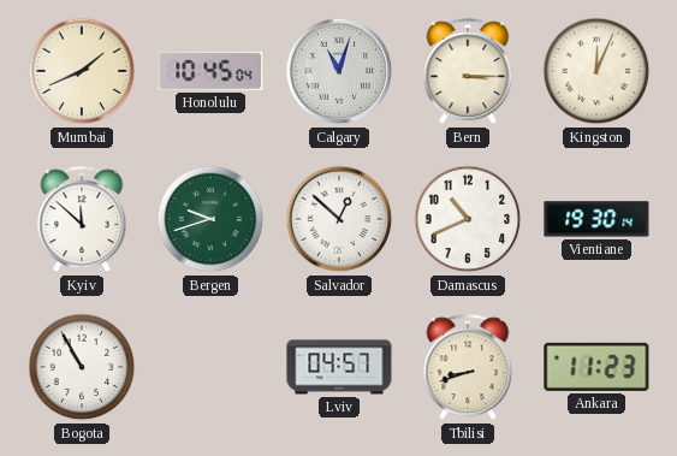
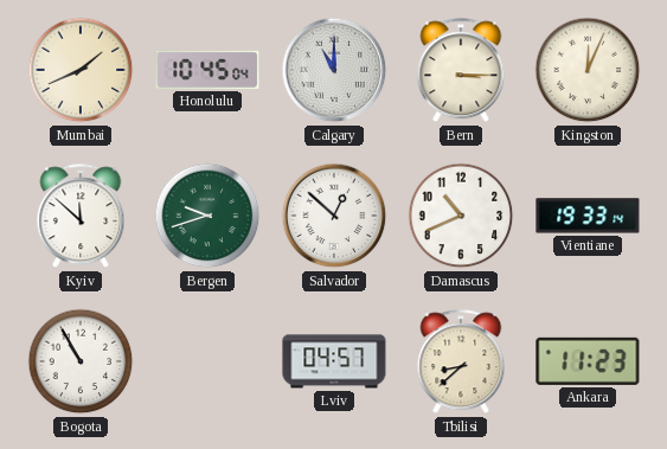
Calgary: 11:03 -> 11:00
Vientiane: 19:30 -> 19:33
Tbilisi: 8:42 -> 8:38
